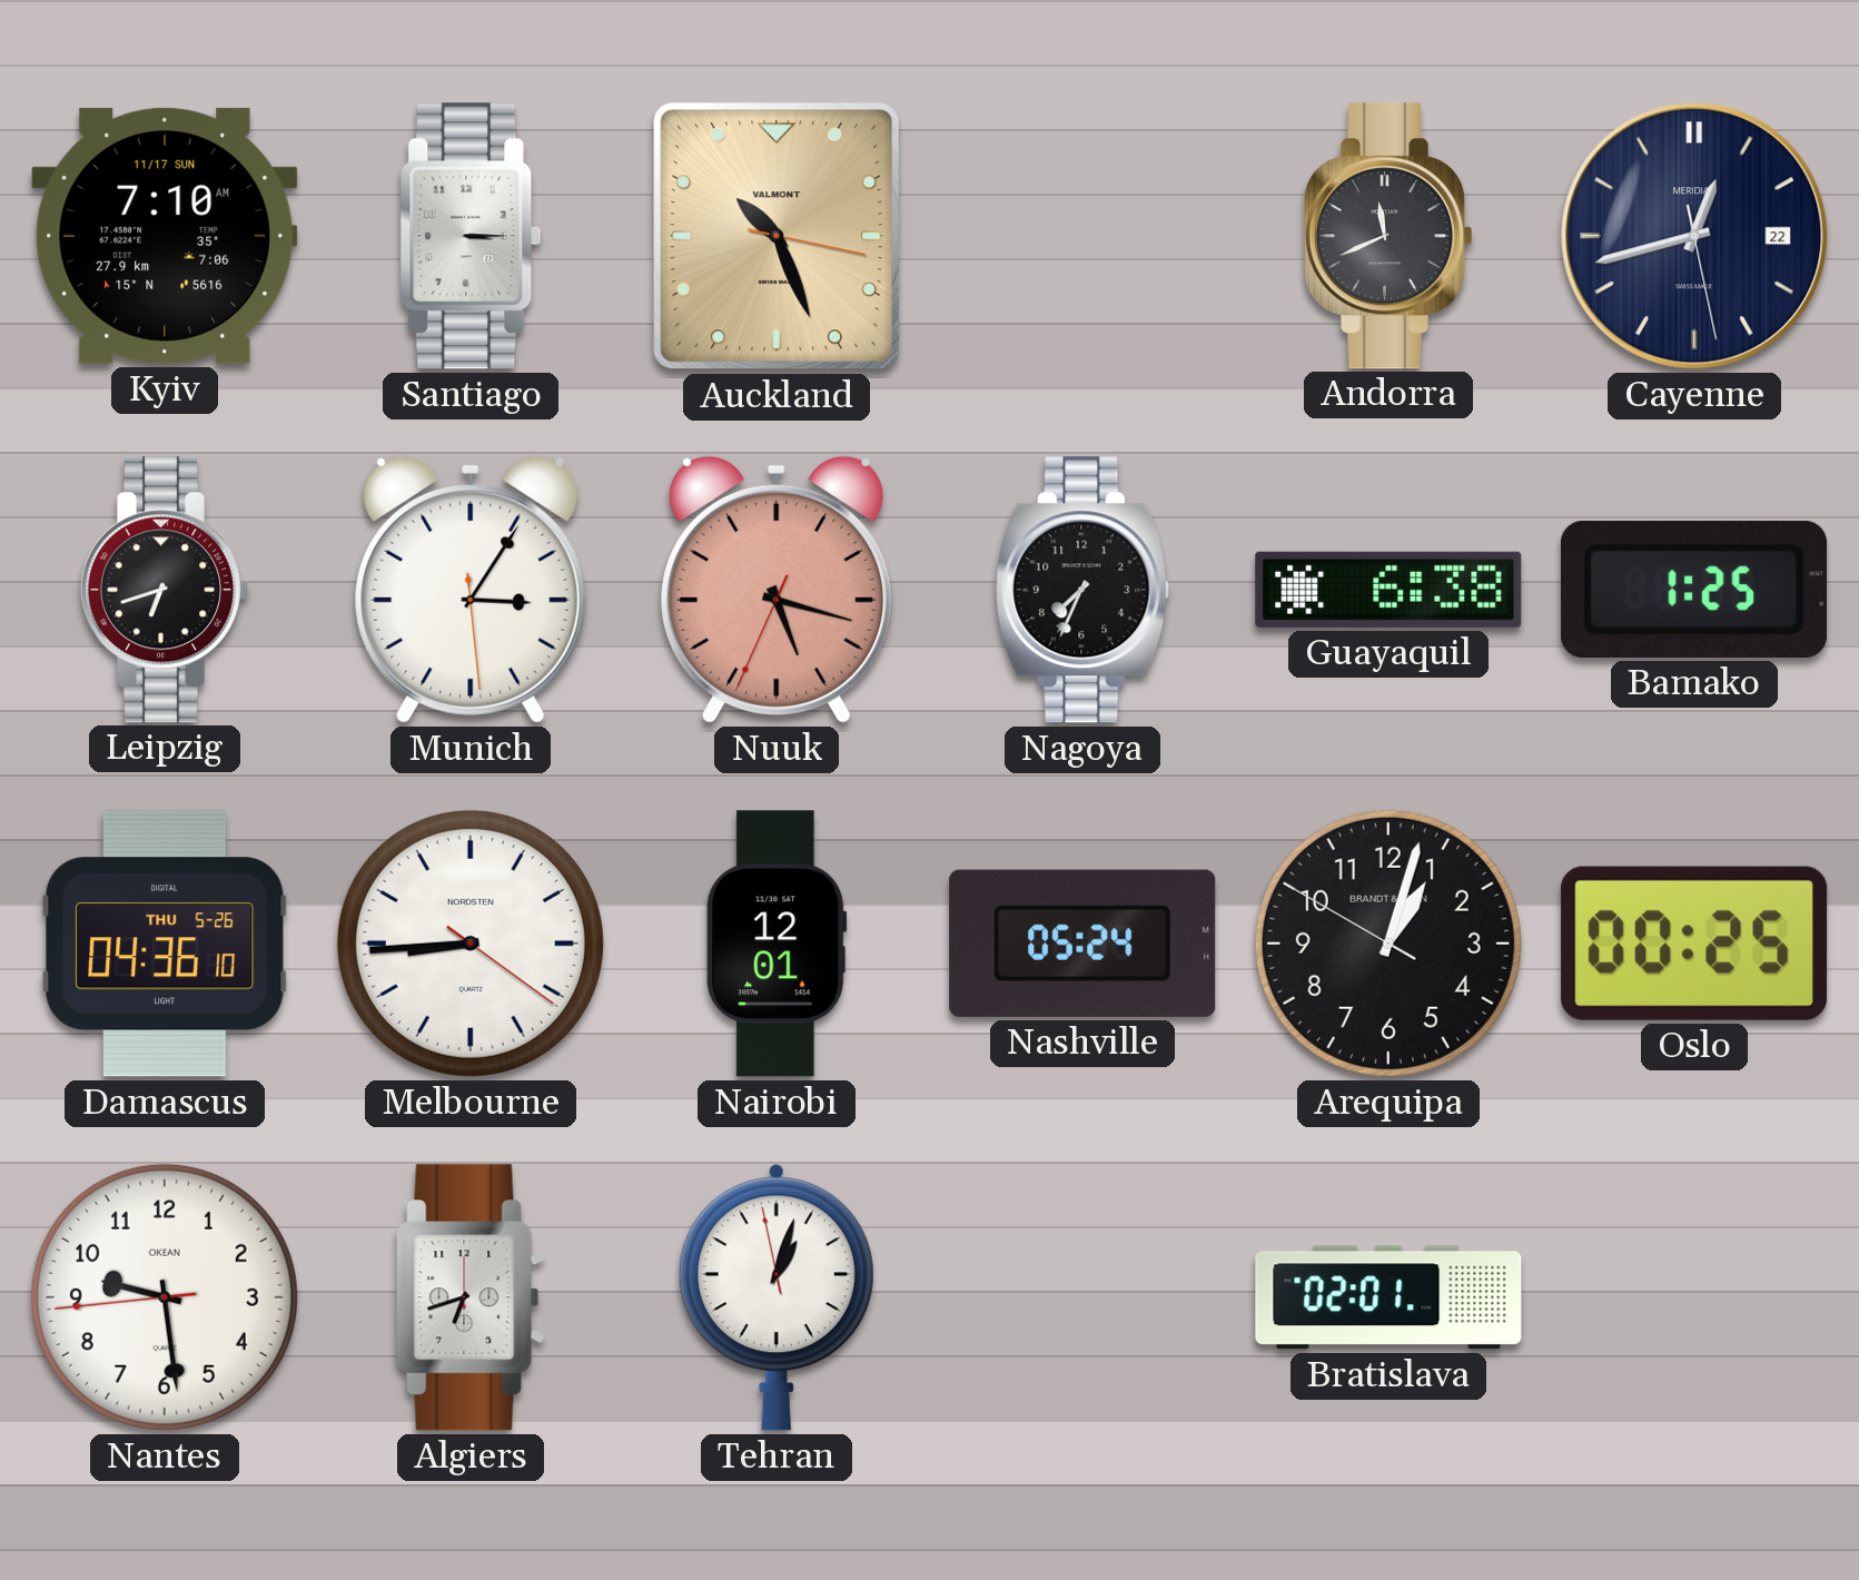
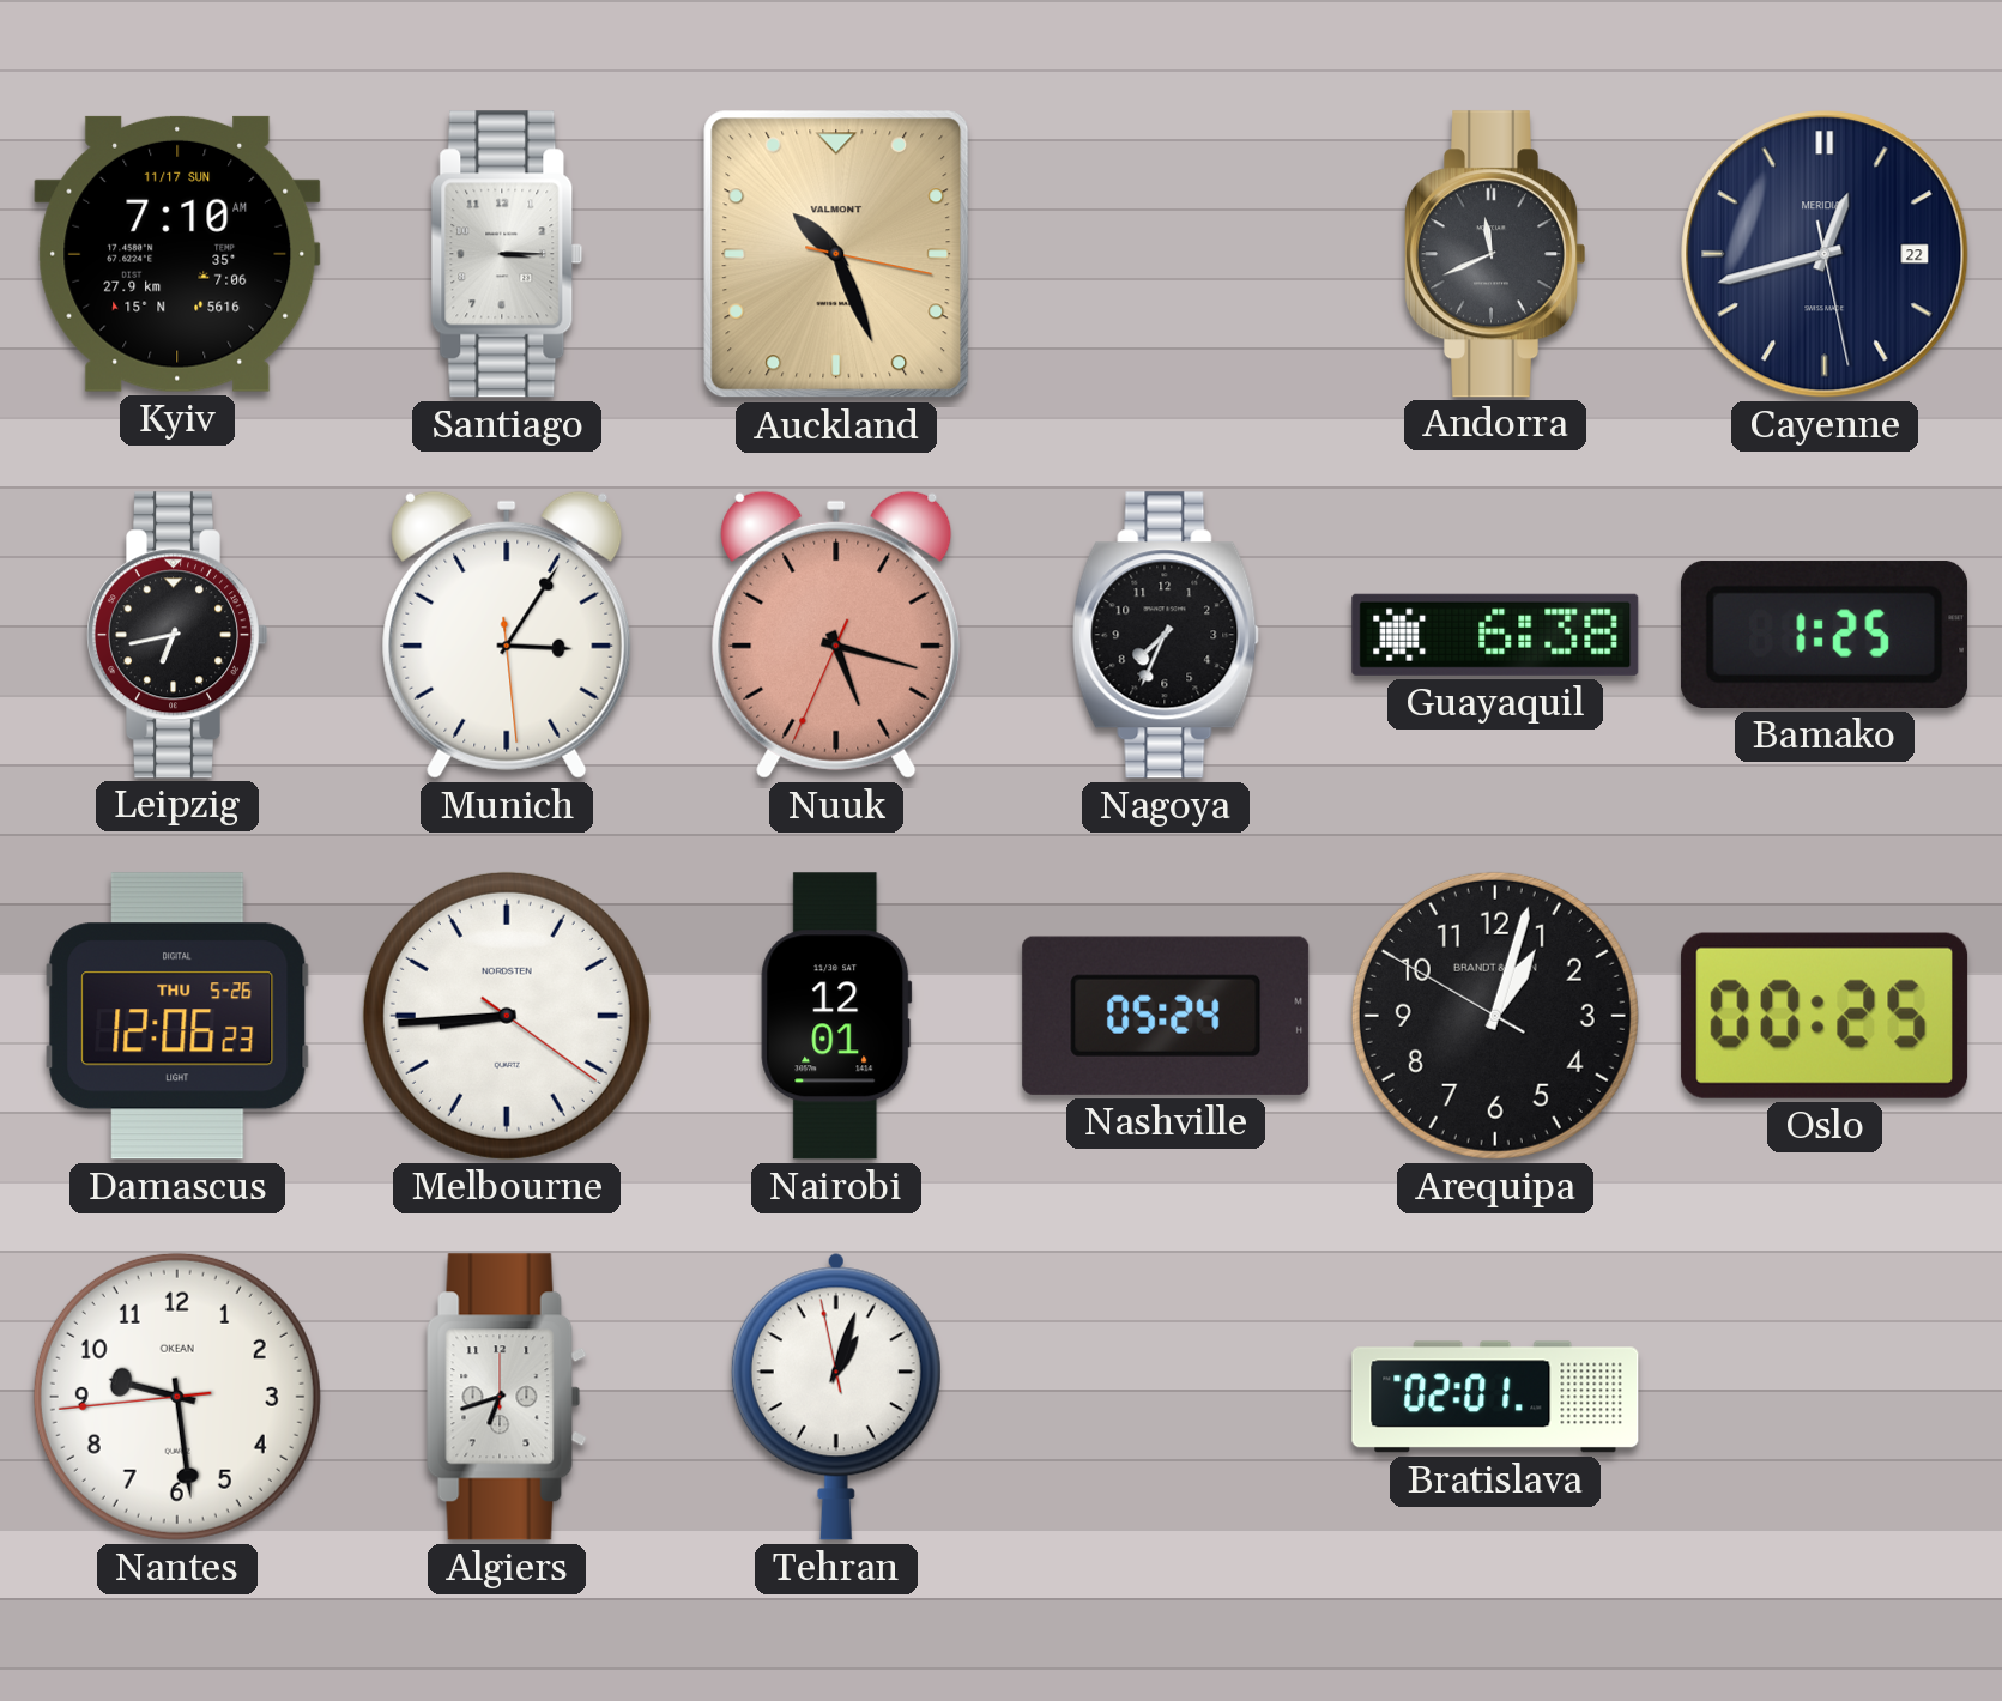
Leipzig: 6:42 -> 6:43
Damascus: 04:36 -> 12:06
